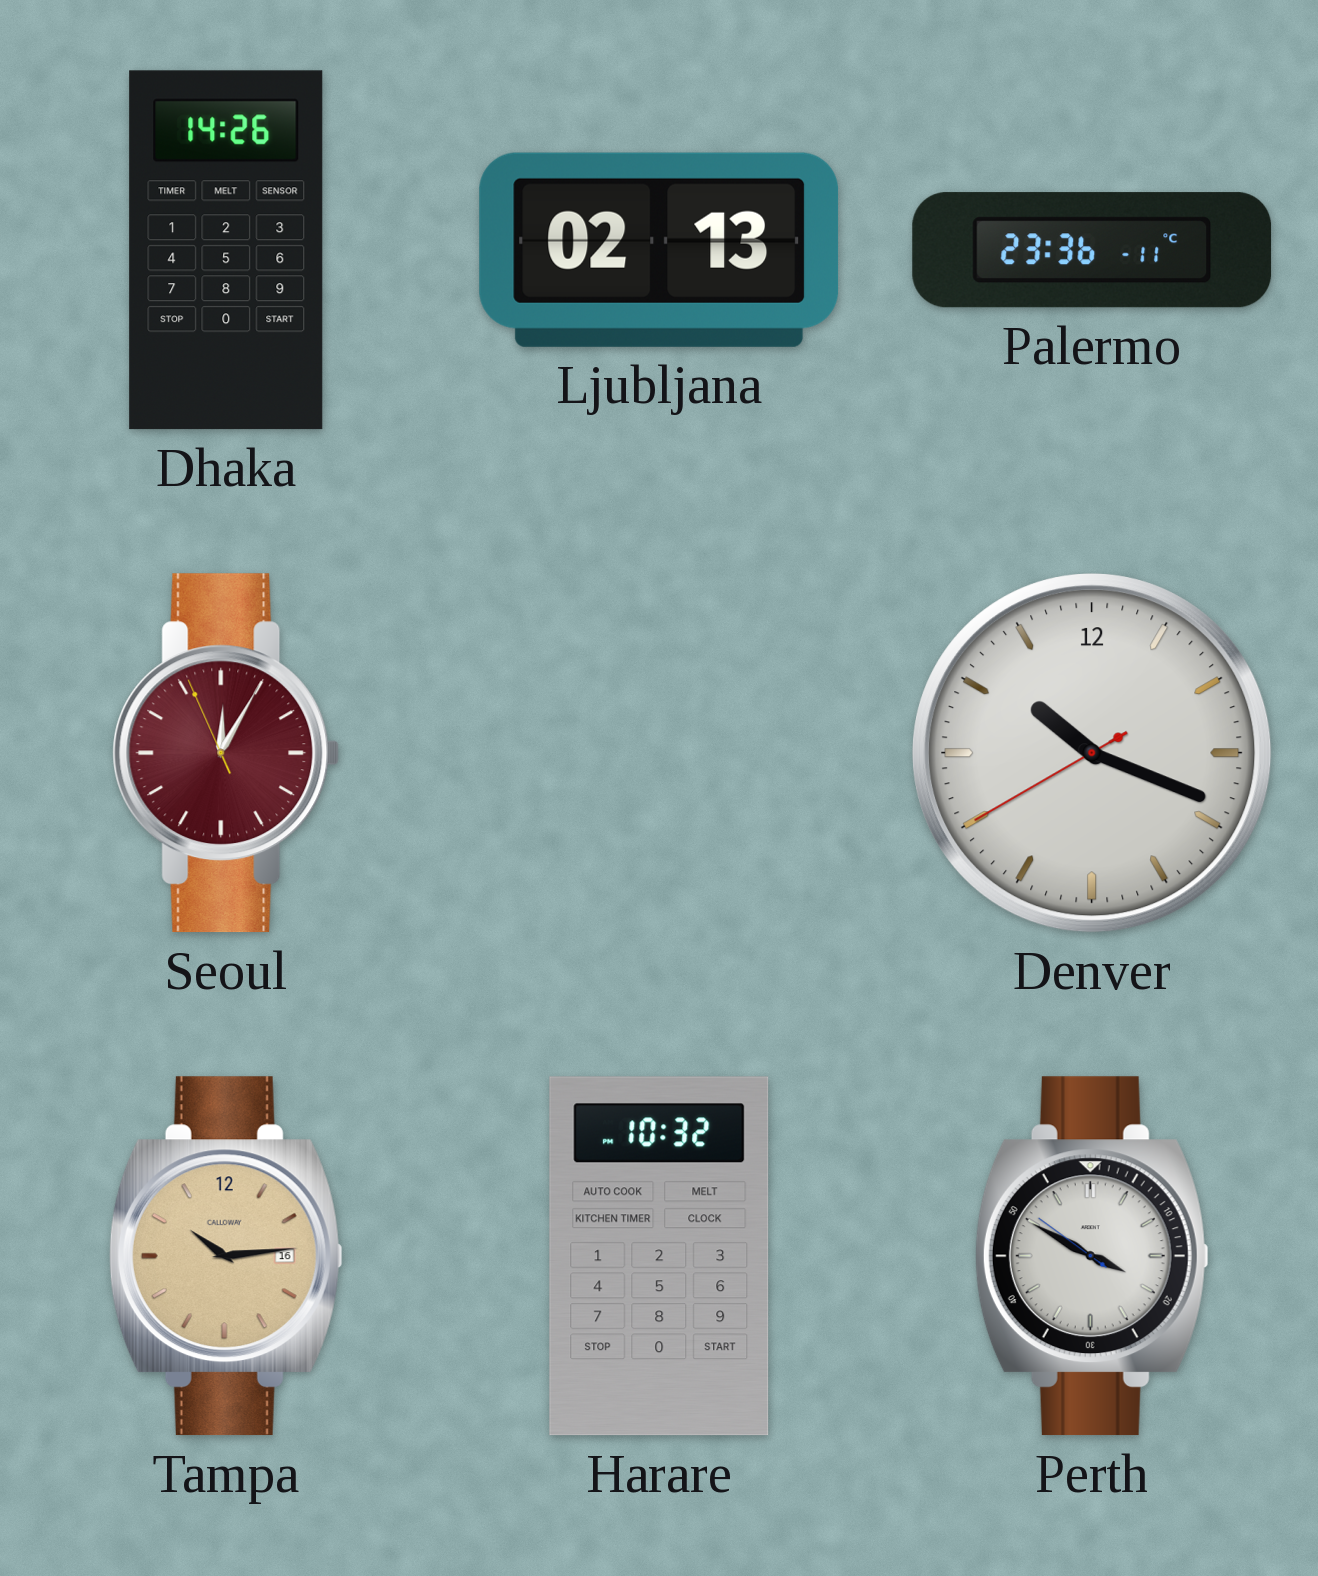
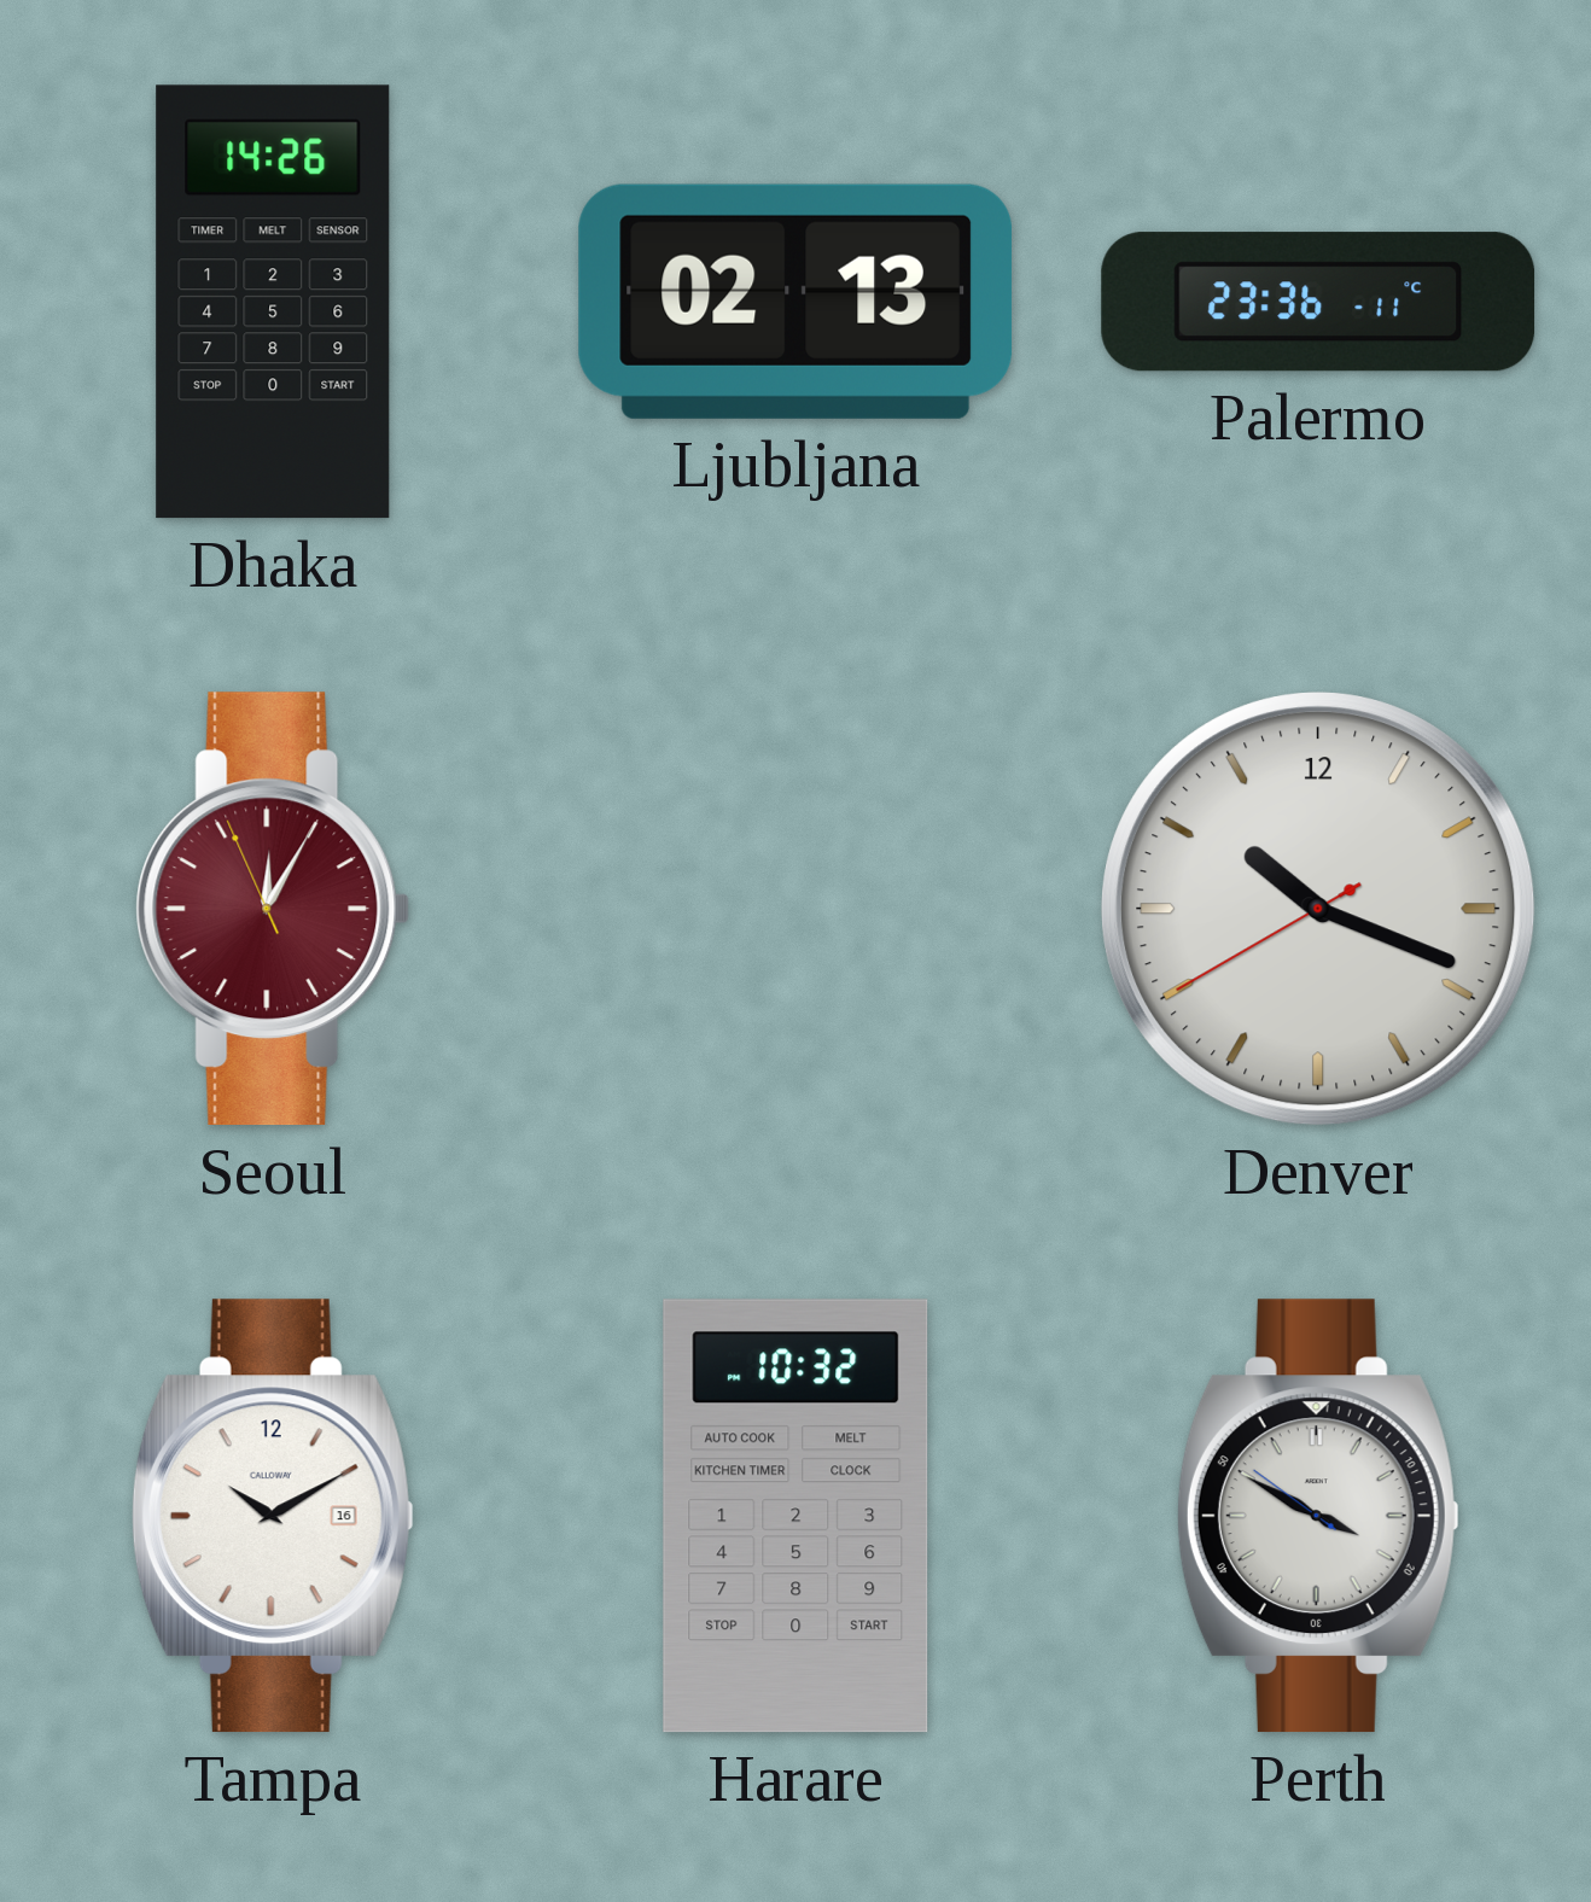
Tampa: 10:14 -> 10:10
Tampa dial: champagne -> white
